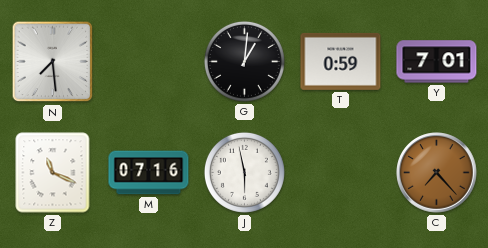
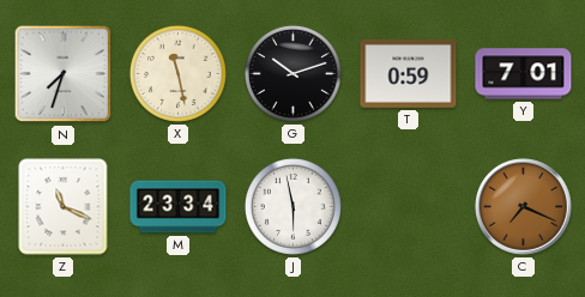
N: 7:29 -> 7:33
X: none -> 11:28
G: 1:01 -> 10:12
M: 07:16 -> 23:34
C: 7:23 -> 7:19
